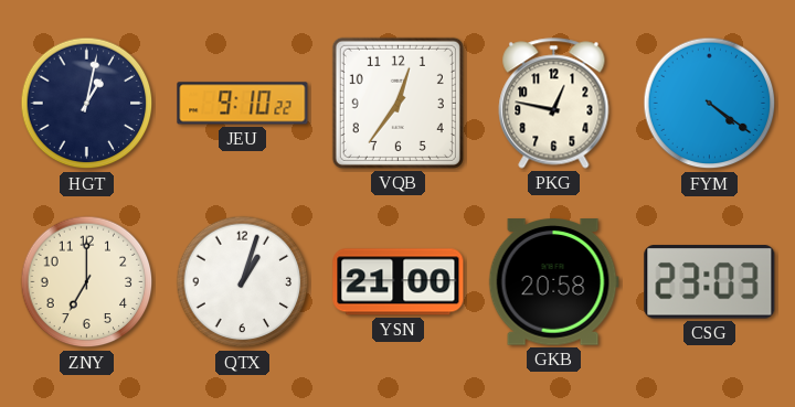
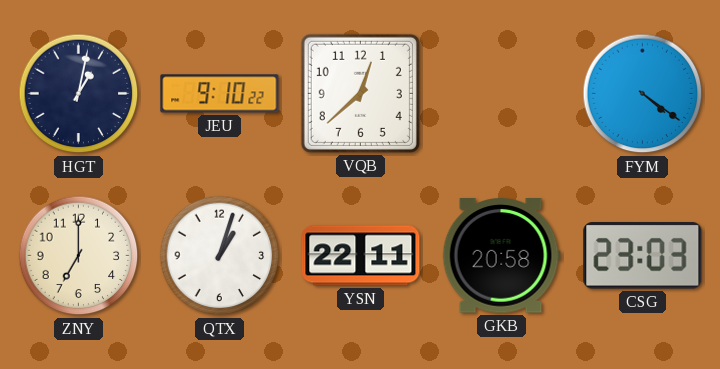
VQB: 12:36 -> 12:38
PKG: 12:47 -> none
YSN: 21:00 -> 22:11
